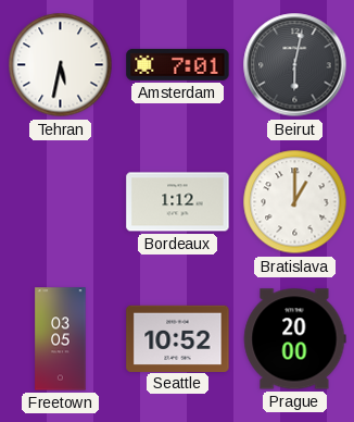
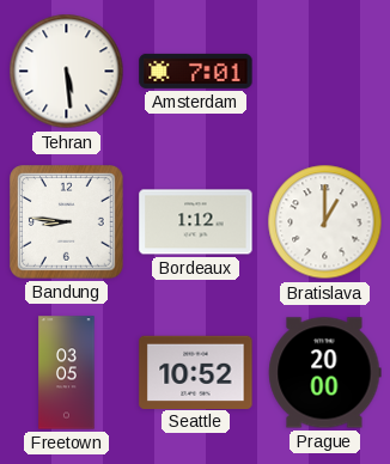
Tehran: 5:32 -> 5:29
Beirut: 6:02 -> none
Bandung: none -> 8:46
